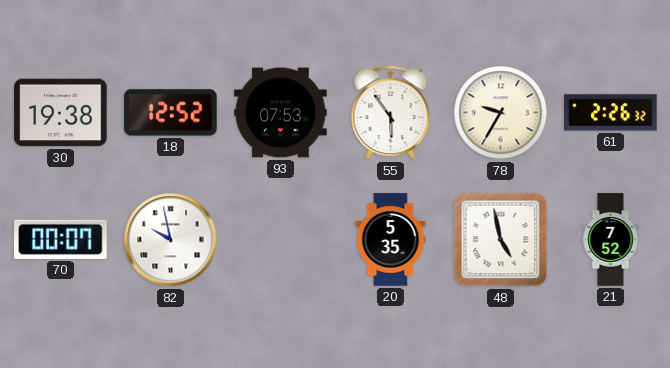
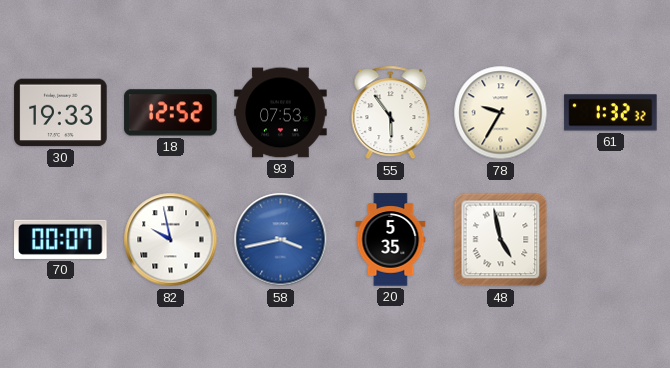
30: 19:38 -> 19:33
61: 2:26 -> 1:32
58: none -> 3:43
21: 7:52 -> none
